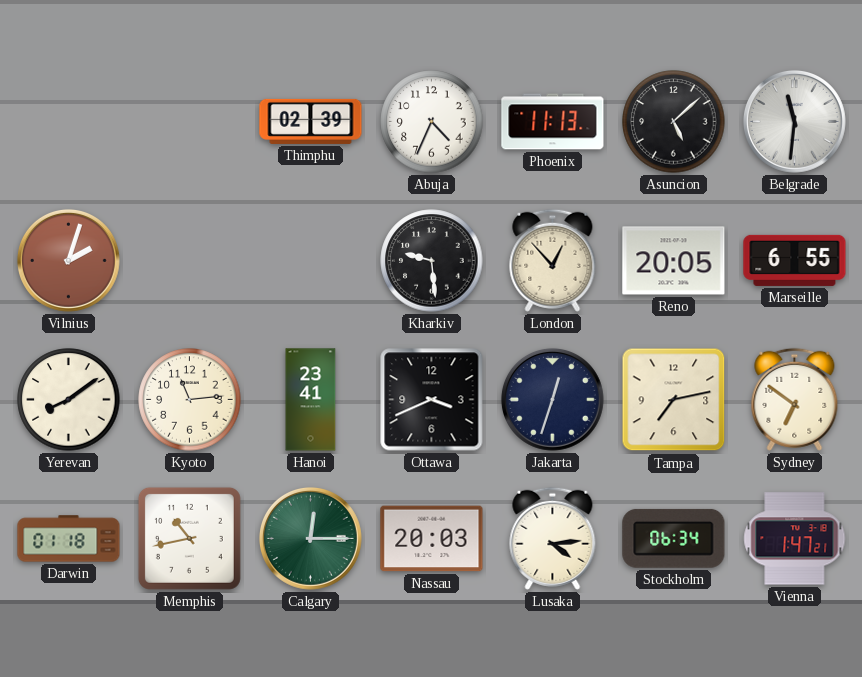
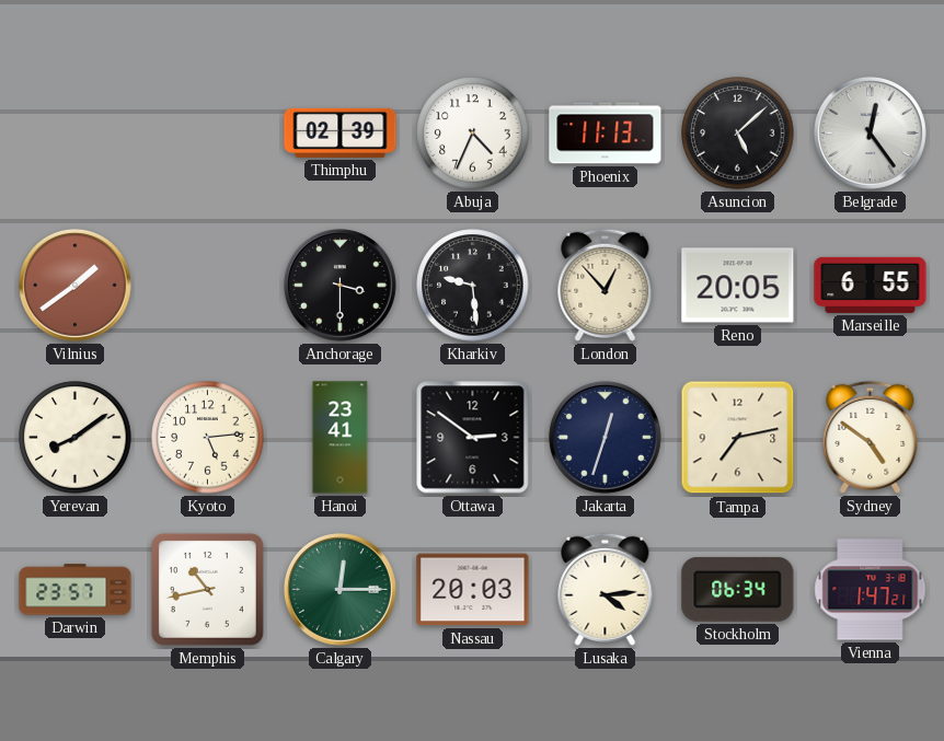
Belgrade: 11:31 -> 12:24
Vilnius: 2:03 -> 1:39
Anchorage: none -> 3:30
Kyoto: 11:14 -> 5:14
Ottawa: 3:41 -> 2:51
Sydney: 6:51 -> 4:51
Darwin: 01:18 -> 23:57
